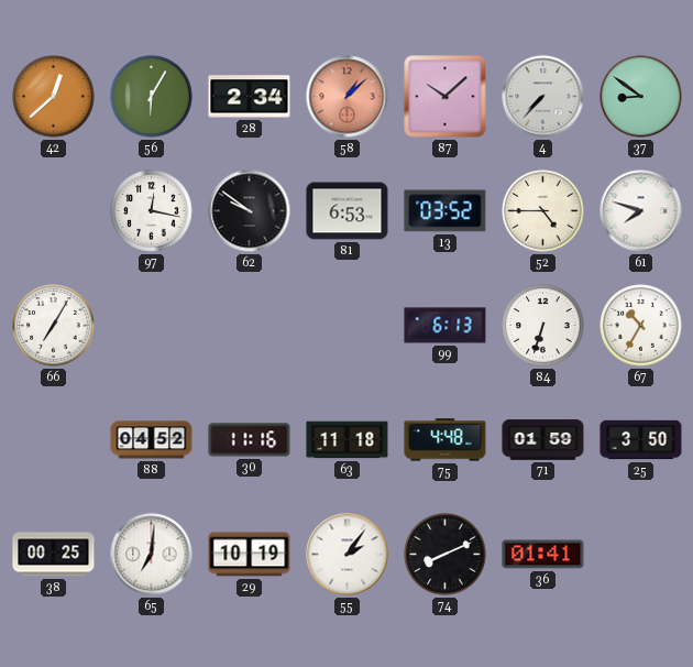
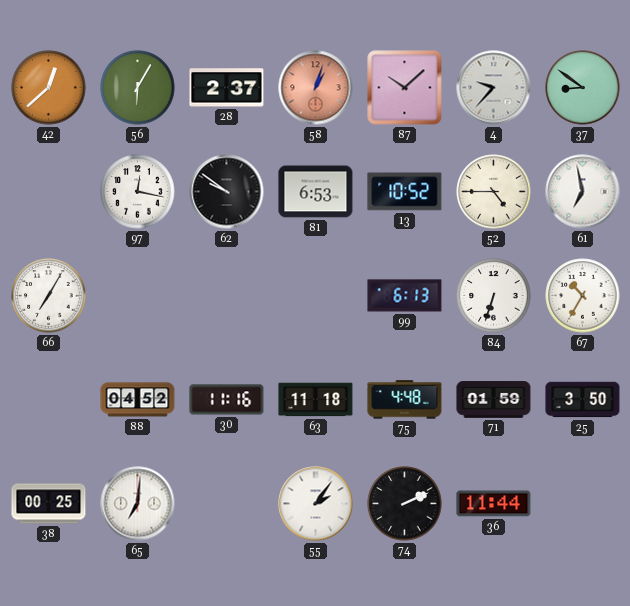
28: 2:34 -> 2:37
58: 1:08 -> 1:03
4: 7:37 -> 9:37
13: 03:52 -> 10:52
61: 7:48 -> 6:58
29: 10:19 -> none
74: 8:11 -> 2:11
36: 01:41 -> 11:44
